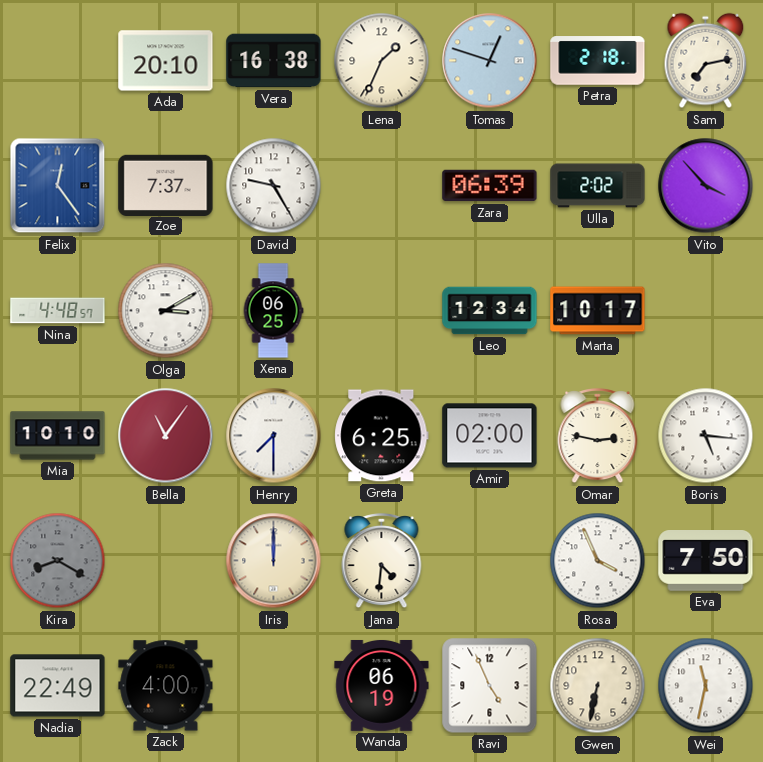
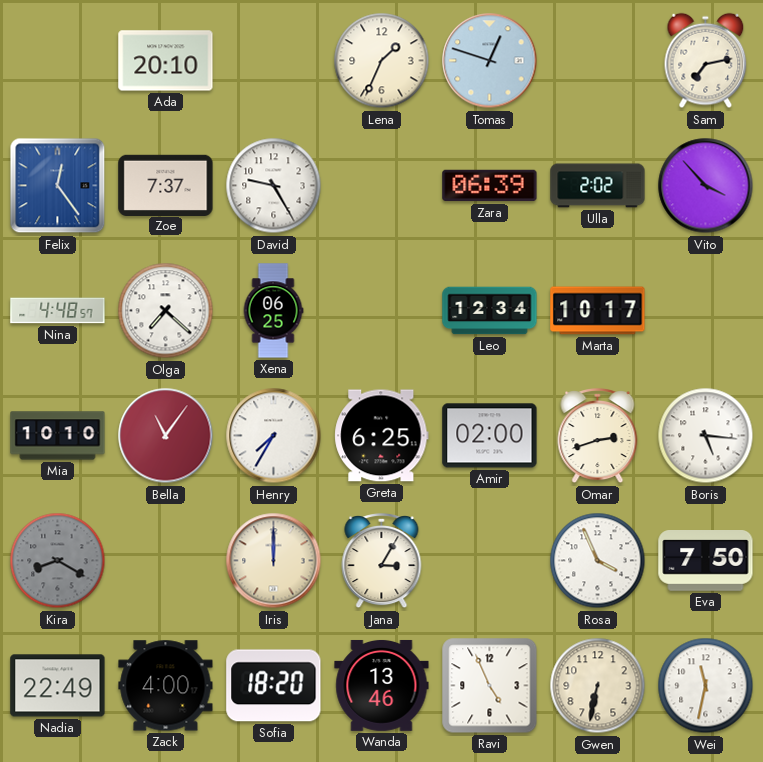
Vera: 16:38 -> none
Petra: 2:18 -> none
Olga: 3:10 -> 7:22
Henry: 7:30 -> 7:35
Omar: 2:47 -> 2:42
Jana: 4:31 -> 3:05
Sofia: none -> 18:20
Wanda: 06:19 -> 13:46
